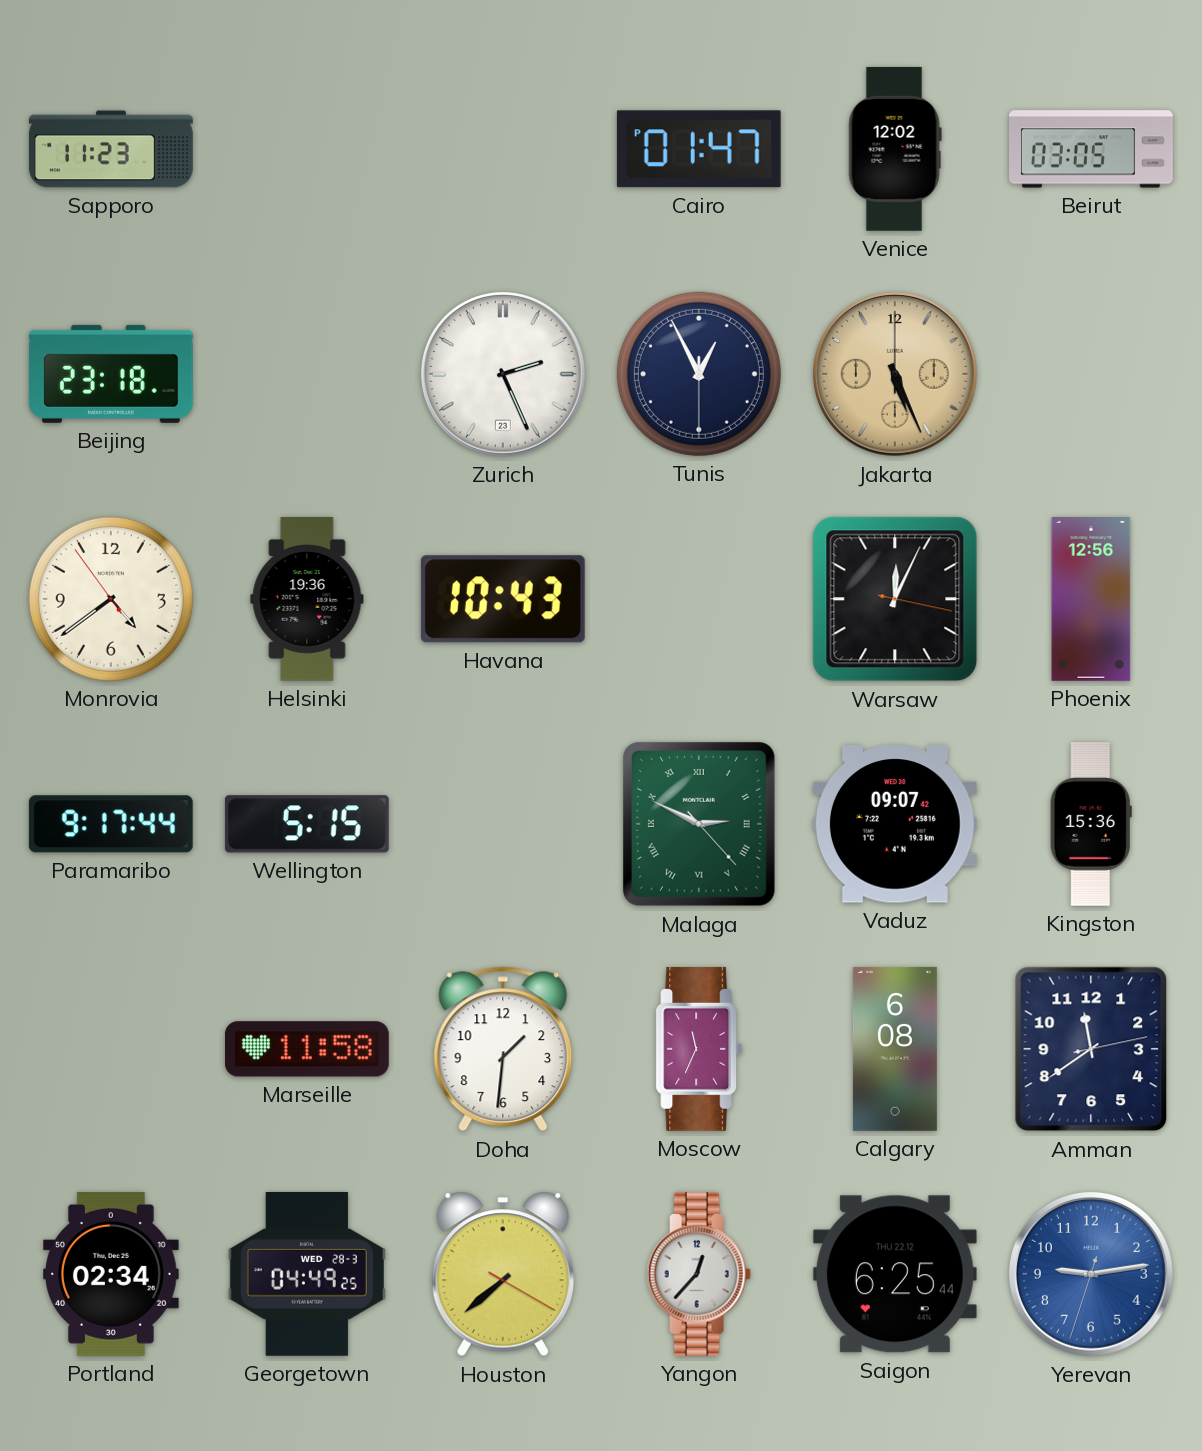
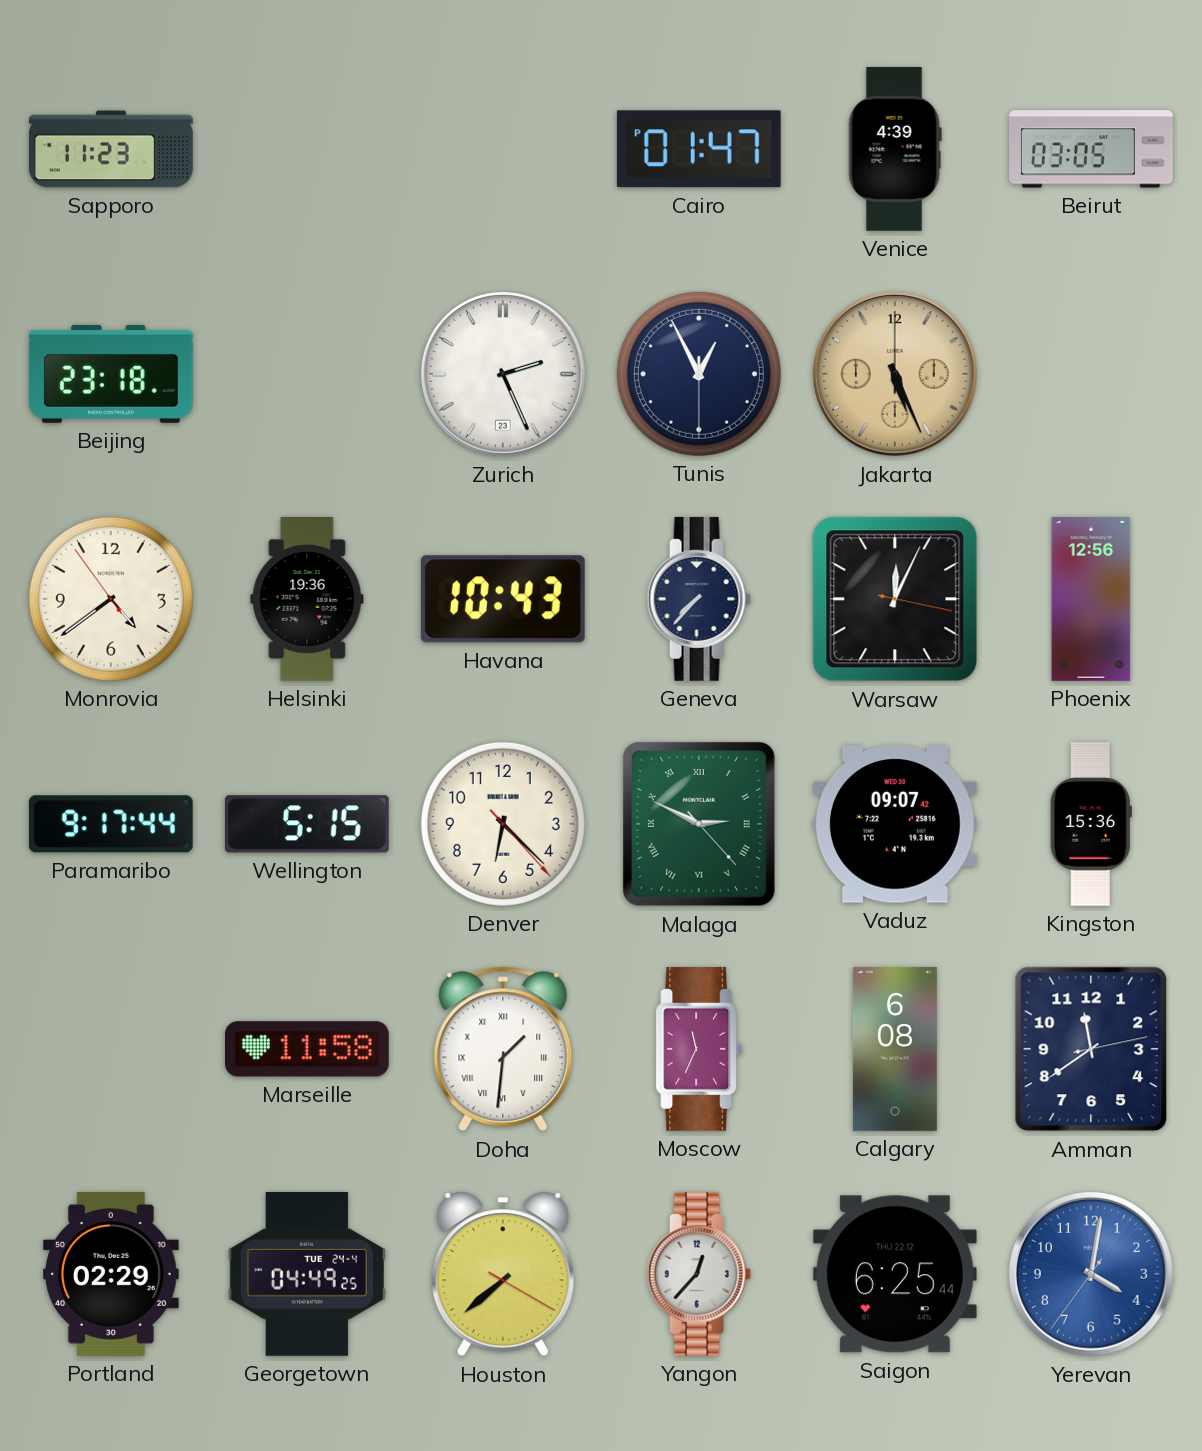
Venice: 12:02 -> 4:39
Geneva: none -> 7:37
Denver: none -> 6:22
Doha numerals: Arabic -> Roman
Portland: 02:34 -> 02:29
Georgetown date: WED 28-3 -> TUE 24-4
Yerevan: 9:13 -> 4:01
